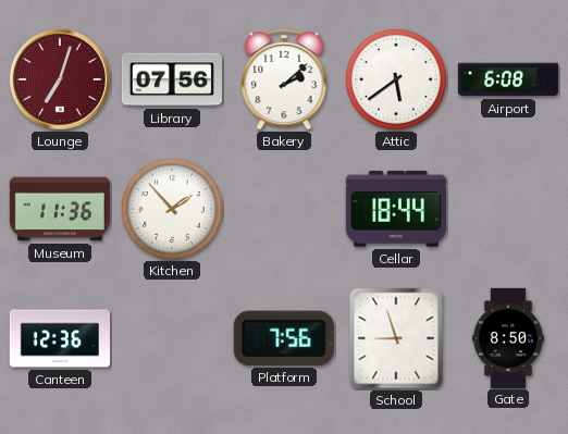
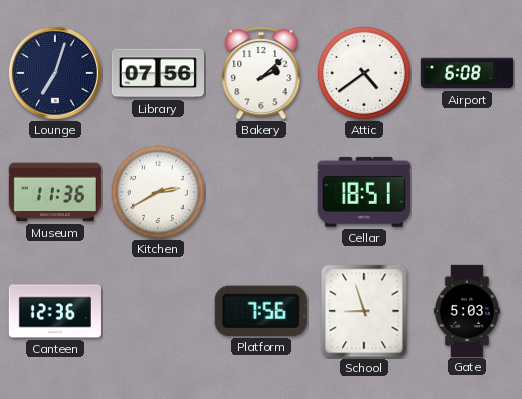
Lounge dial: burgundy -> navy
Attic: 5:39 -> 4:39
Kitchen: 1:53 -> 2:40
Cellar: 18:44 -> 18:51
Gate: 8:50 -> 5:03
